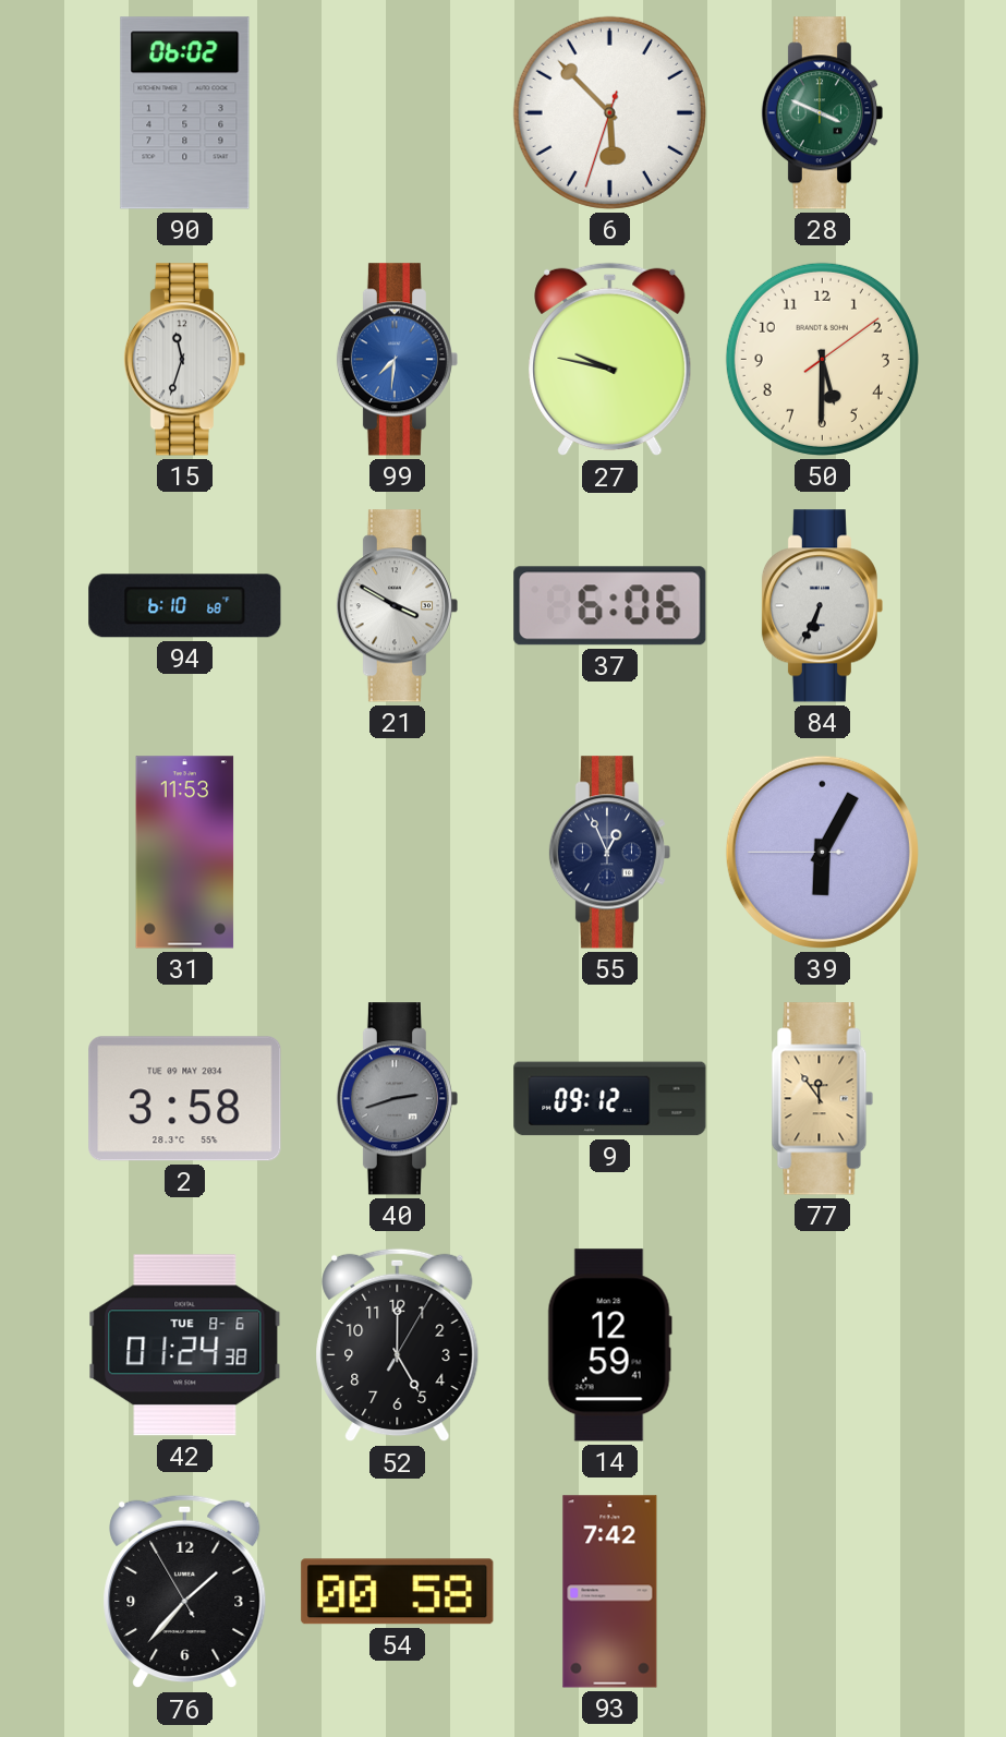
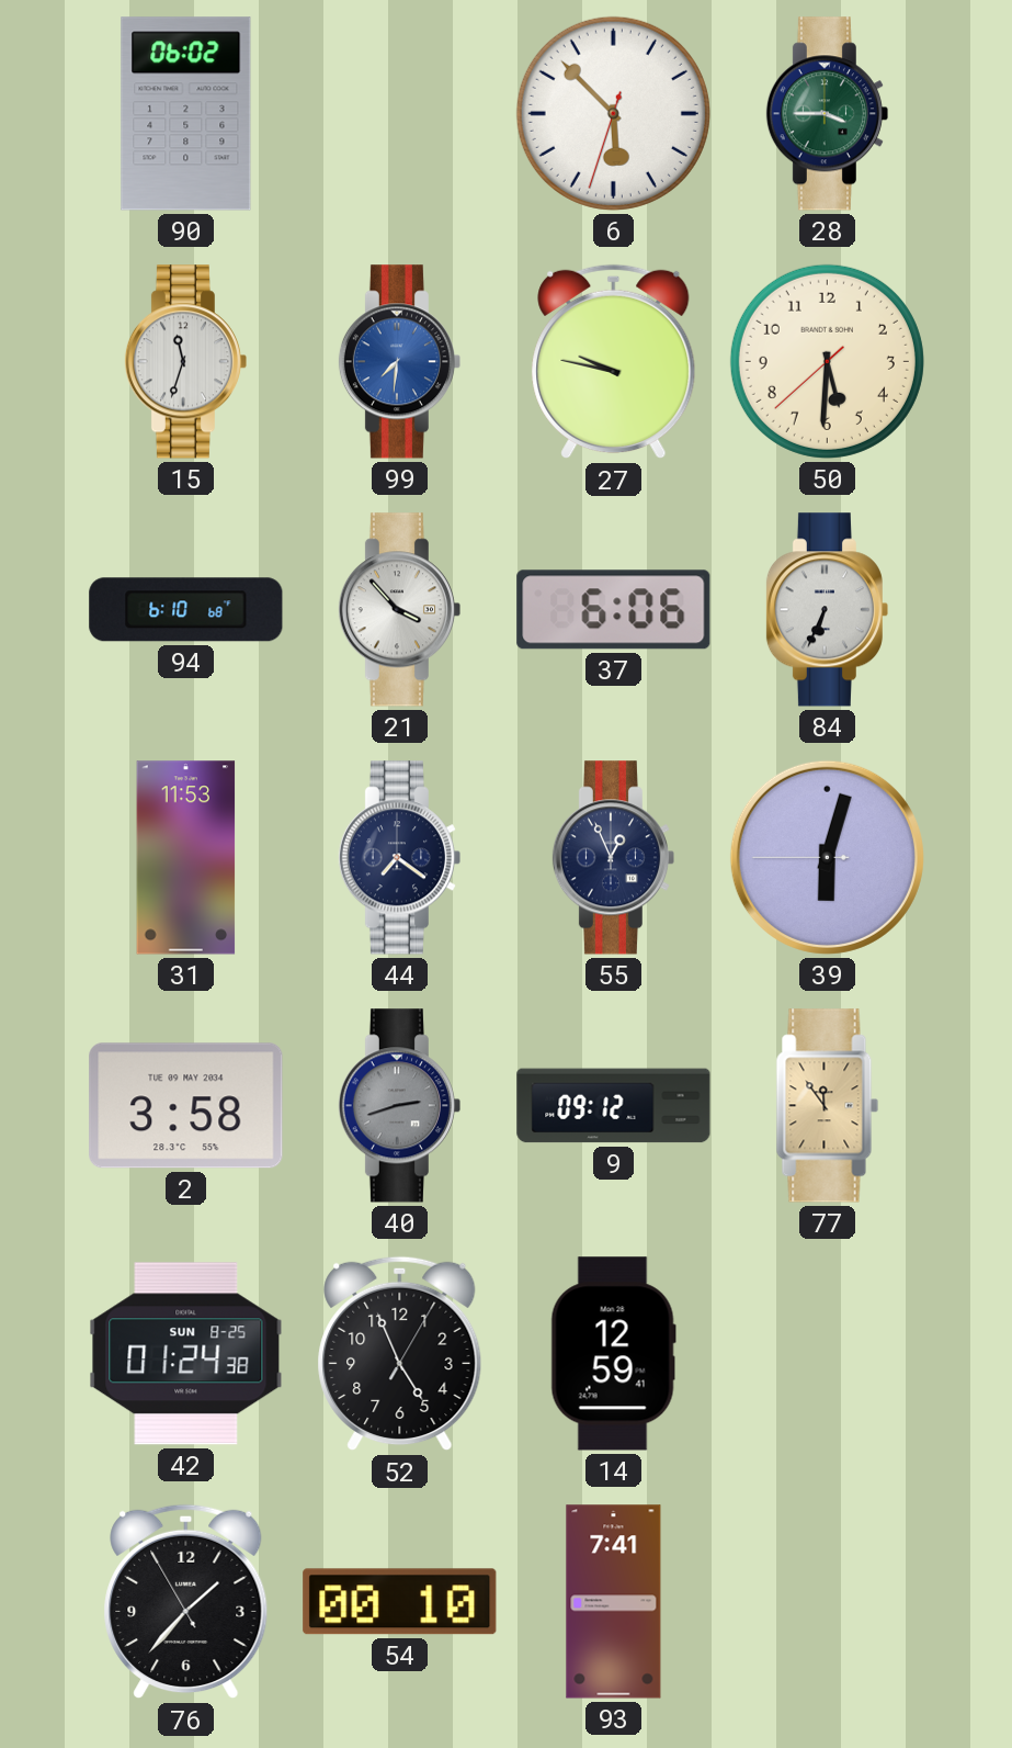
28: 3:49 -> 3:45
50: 5:30:09 -> 5:30:38
21: 3:50 -> 3:53
44: none -> 7:21
39: 6:04 -> 6:02
42 date: TUE 8-6 -> SUN 8-25
52: 5:00 -> 4:56
54: 00:58 -> 00:10
93: 7:42 -> 7:41
